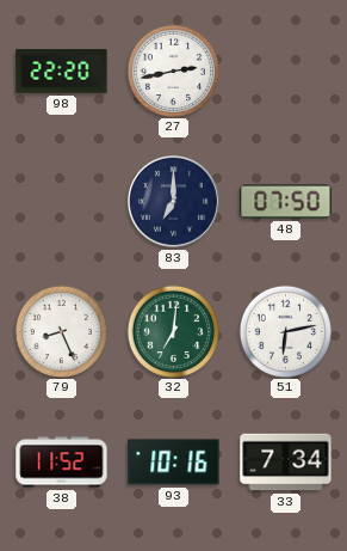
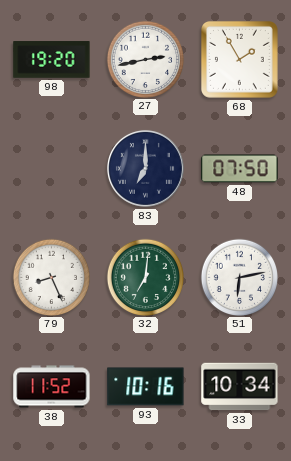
98: 22:20 -> 19:20
68: none -> 1:55
33: 7:34 -> 10:34
